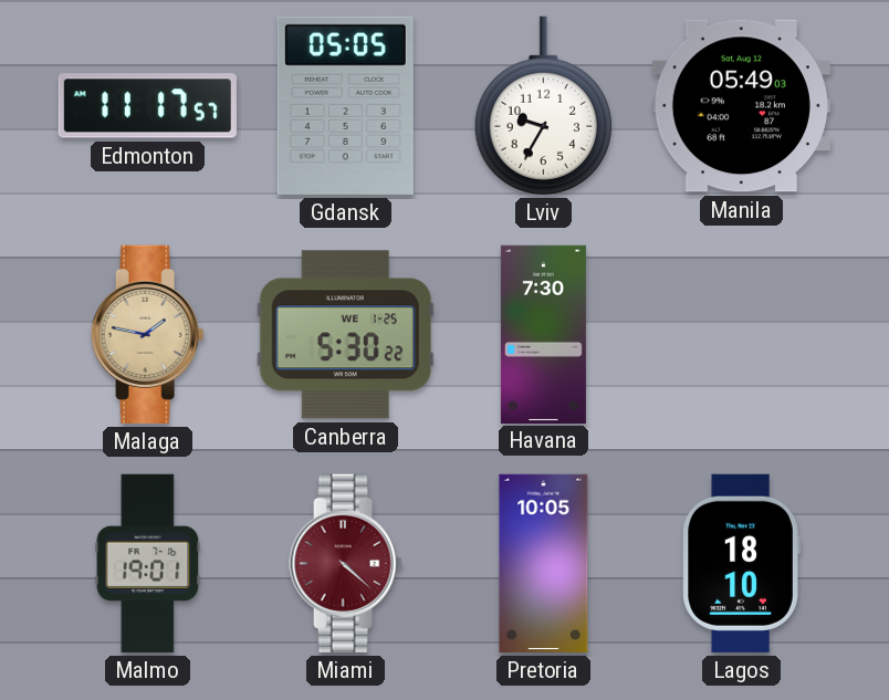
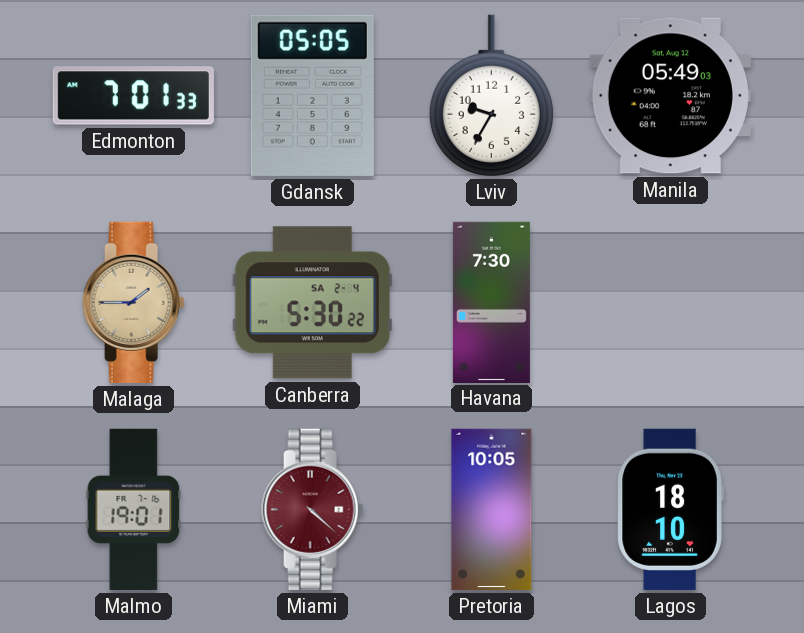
Edmonton: 11:17 -> 7:01
Malaga: 1:47 -> 1:45
Canberra date: WE 1-25 -> SA 2-4
